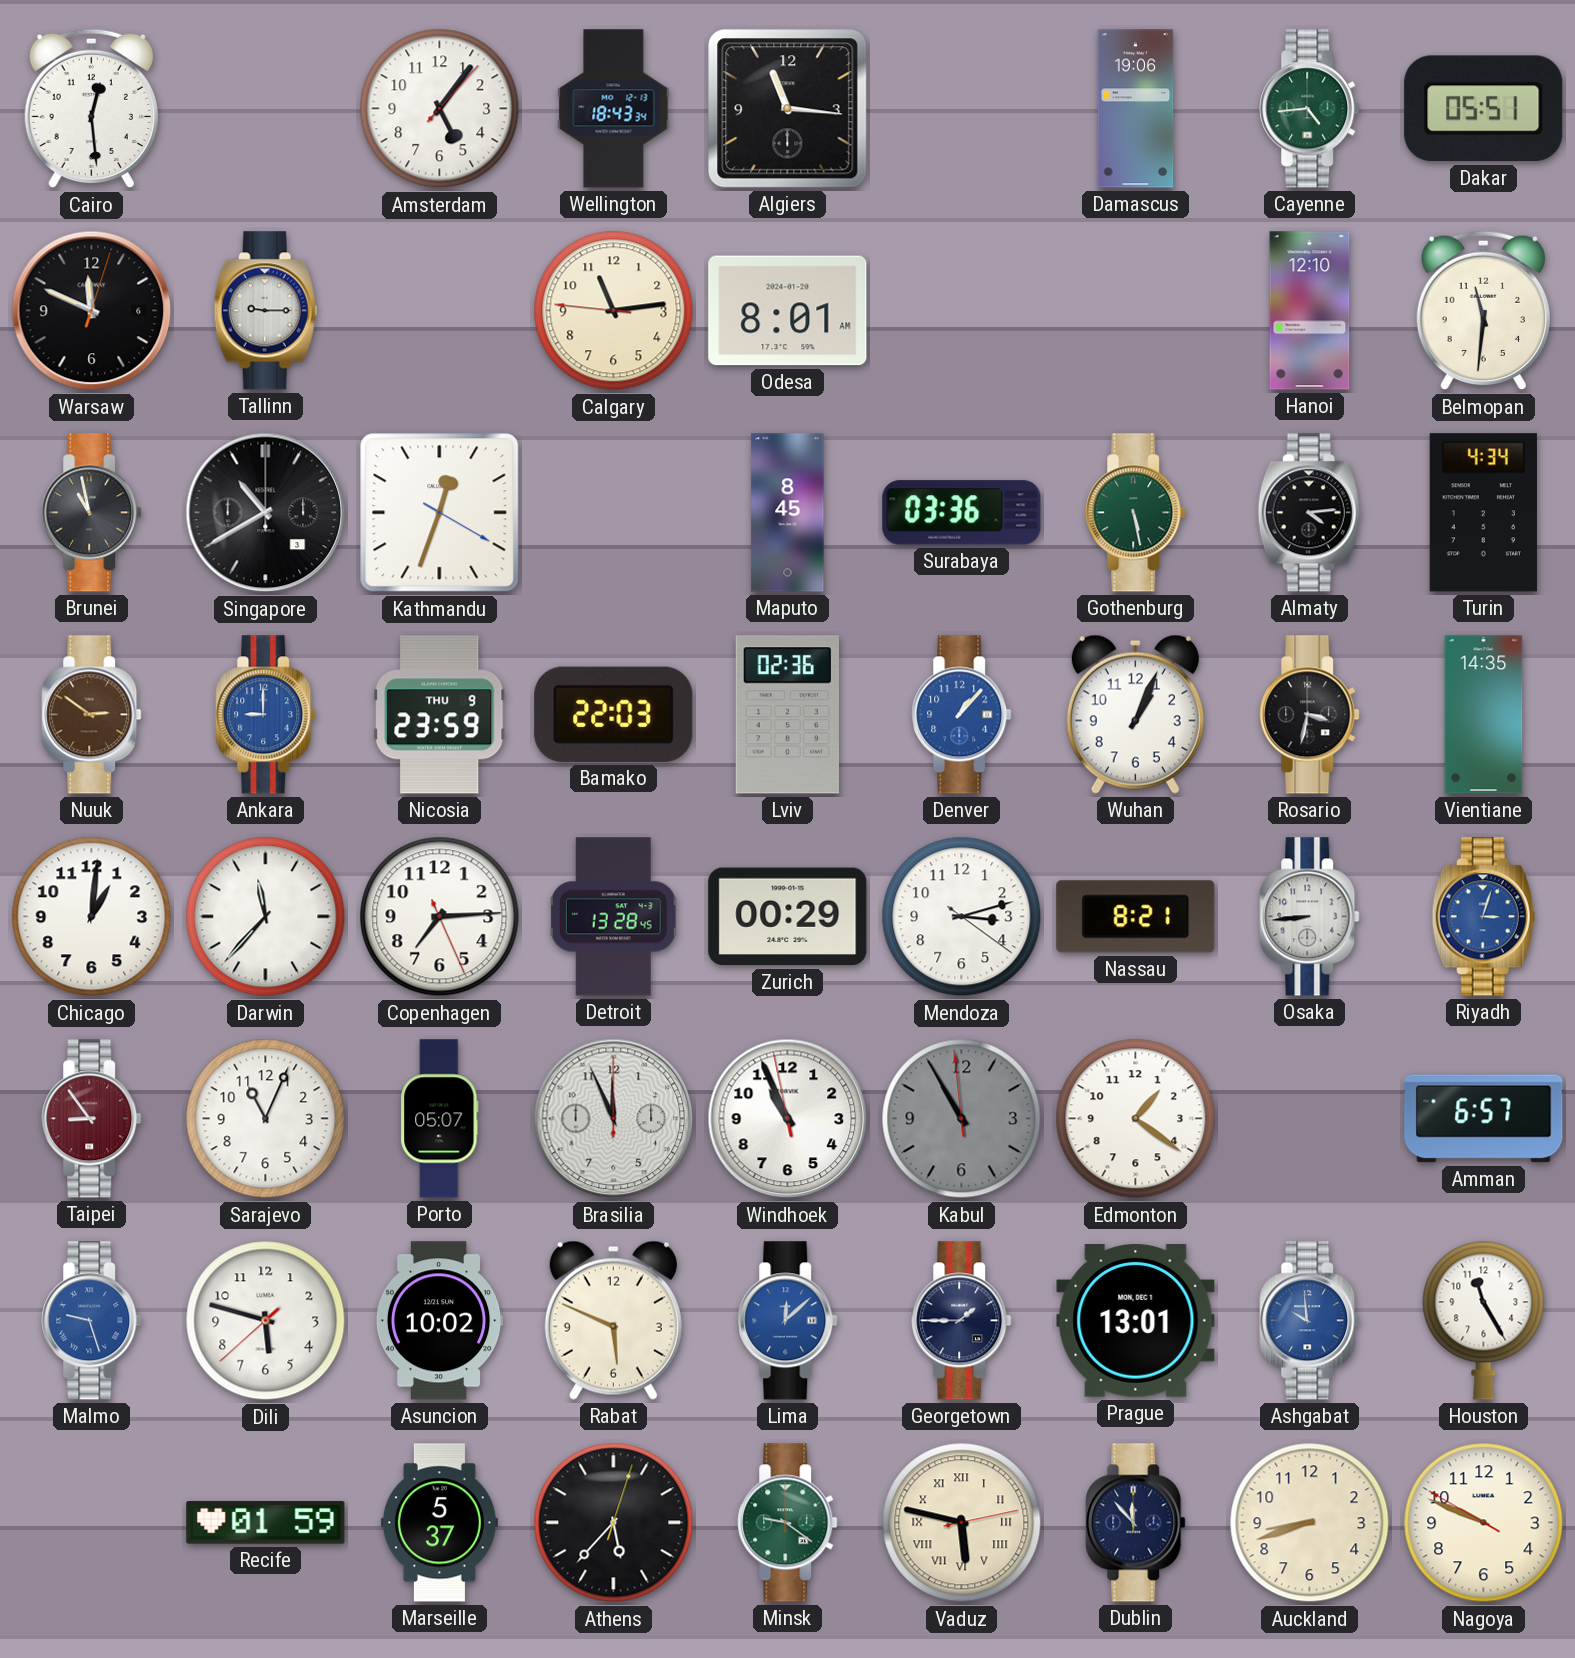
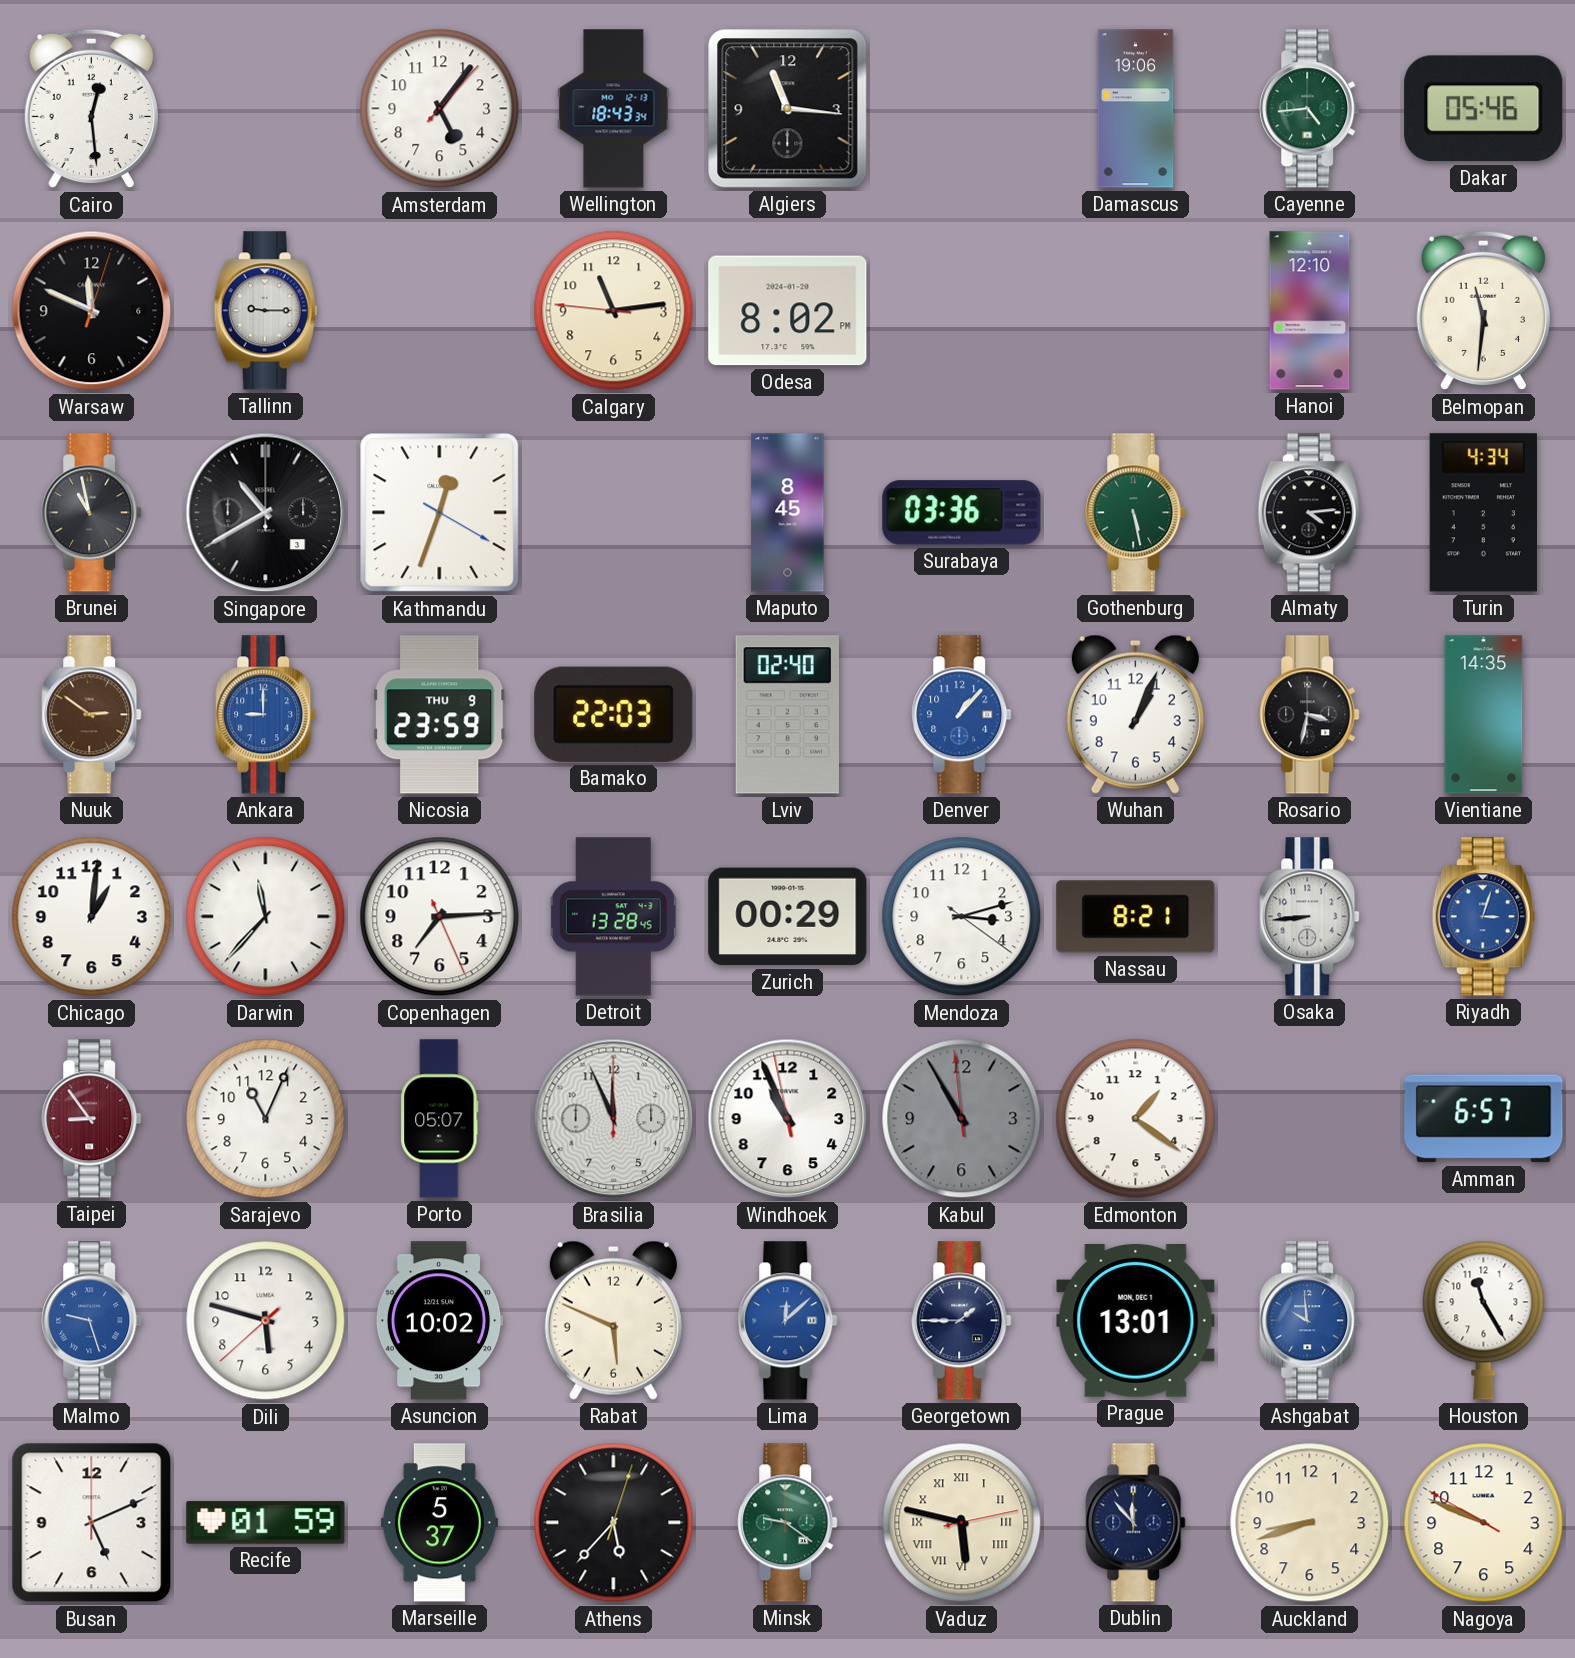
Dakar: 05:51 -> 05:46
Odesa: 8:01 -> 8:02
Lviv: 02:36 -> 02:40
Busan: none -> 5:11
